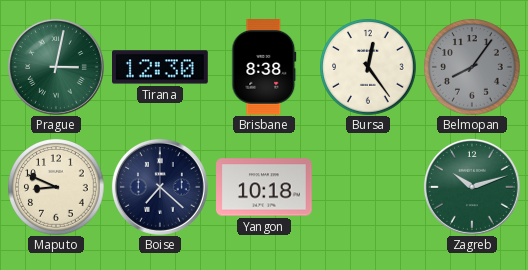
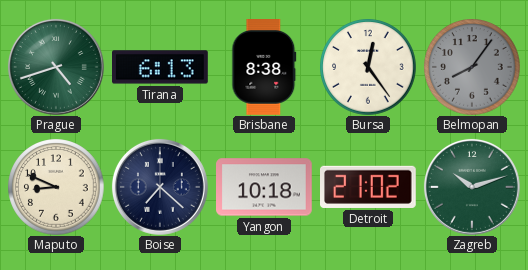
Prague: 3:02 -> 4:42
Tirana: 12:30 -> 6:13
Detroit: none -> 21:02
